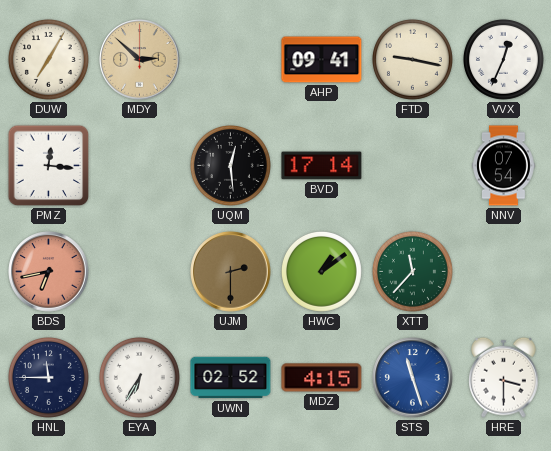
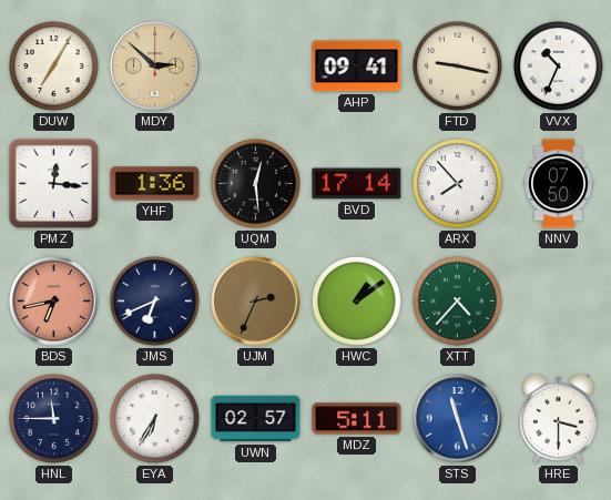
VVX: 12:34 -> 10:34
YHF: none -> 1:36
ARX: none -> 7:53
NNV: 07:54 -> 07:50
JMS: none -> 6:41
UJM: 2:30 -> 2:34
XTT: 11:37 -> 4:37
UWN: 02:52 -> 02:57
MDZ: 4:15 -> 5:11
